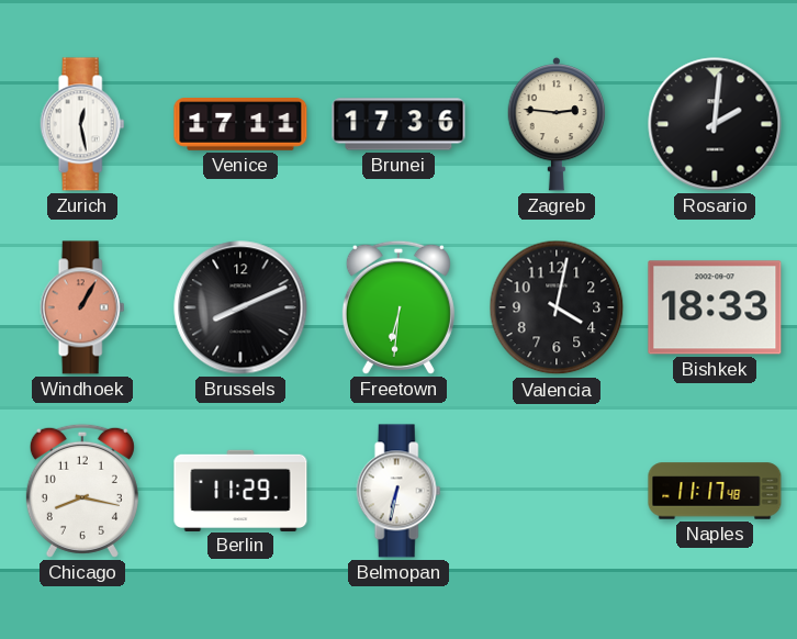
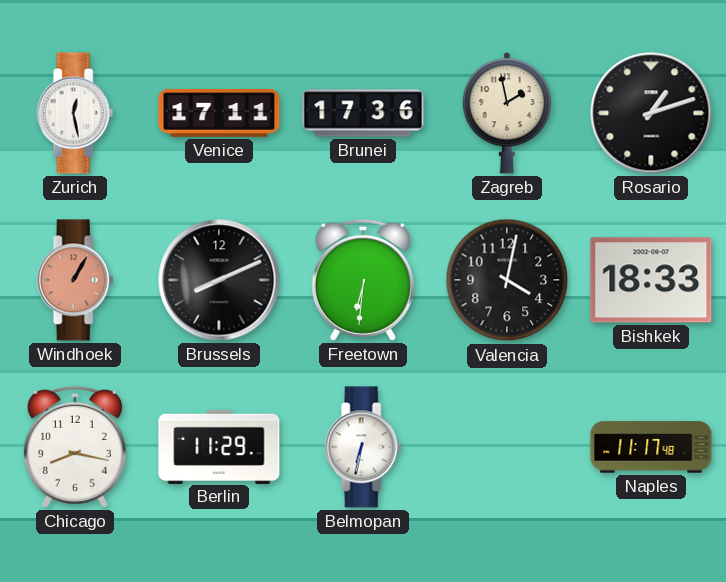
Zagreb: 2:46 -> 1:58
Rosario: 2:01 -> 1:12
